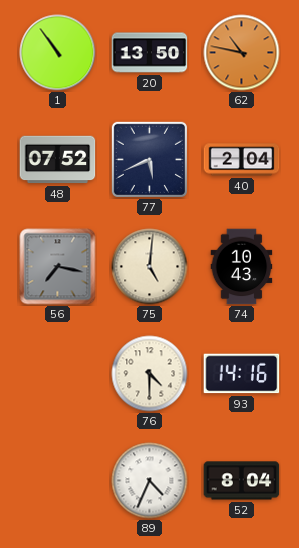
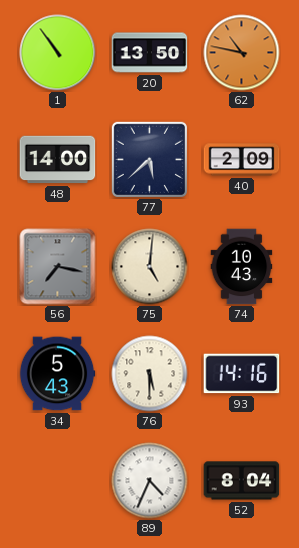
48: 07:52 -> 14:00
77: 5:41 -> 5:38
40: 2:04 -> 2:09
34: none -> 5:43
76: 4:30 -> 5:30
